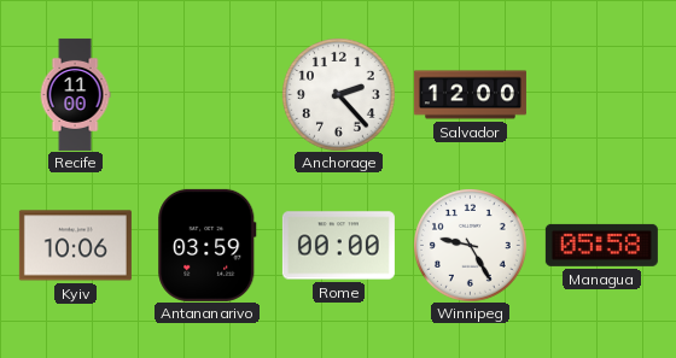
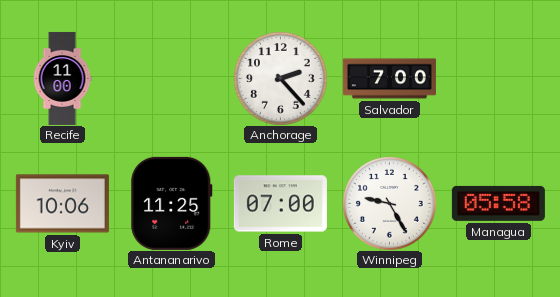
Salvador: 12:00 -> 7:00
Antananarivo: 03:59 -> 11:25
Rome: 00:00 -> 07:00
